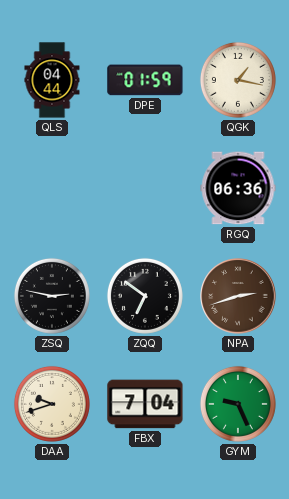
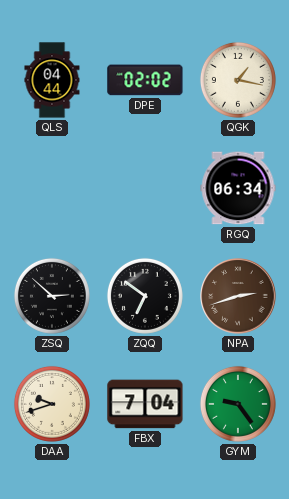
DPE: 01:59 -> 02:02
RGQ: 06:36 -> 06:34
ZSQ: 2:47 -> 2:52
GYM: 9:26 -> 9:24
